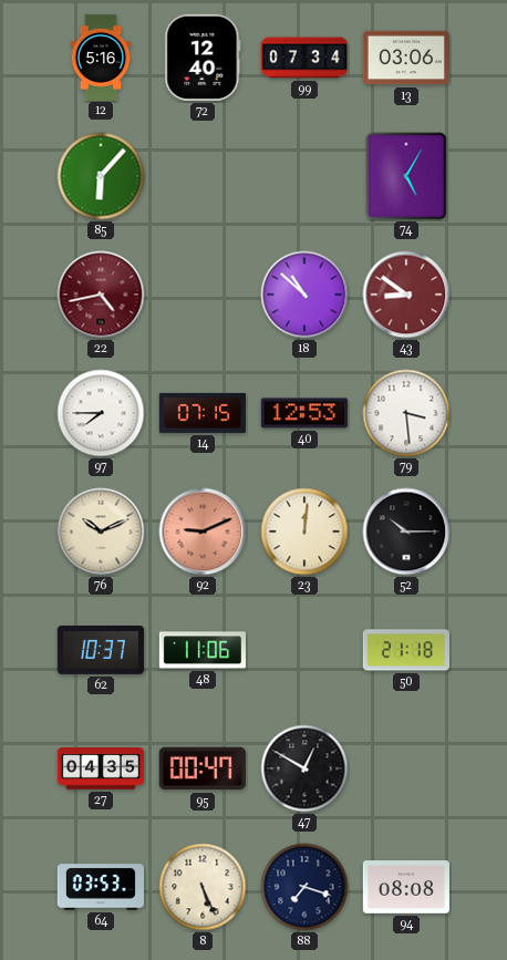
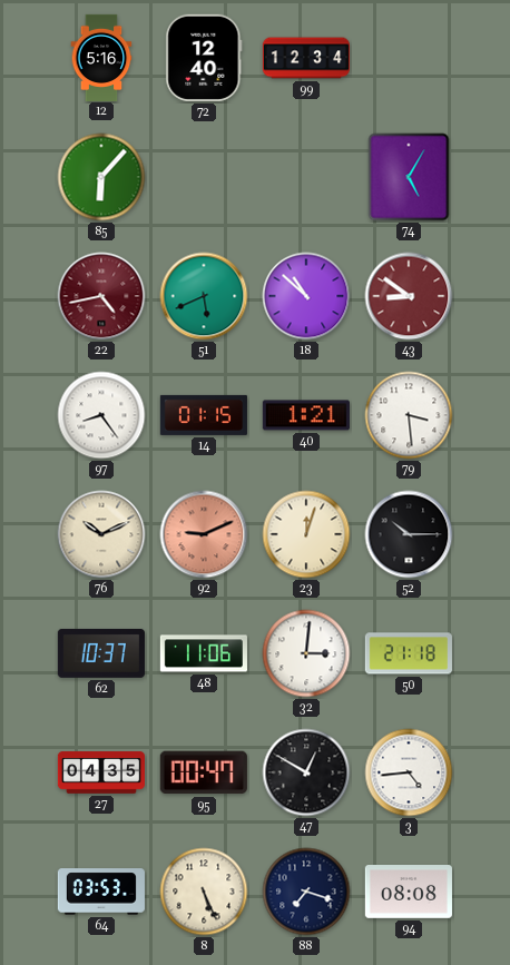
99: 07:34 -> 12:34
13: 03:06 -> none
51: none -> 5:41
97: 7:45 -> 8:24
14: 07:15 -> 01:15
40: 12:53 -> 1:21
23: 12:01 -> 12:03
32: none -> 3:01
3: none -> 4:44
